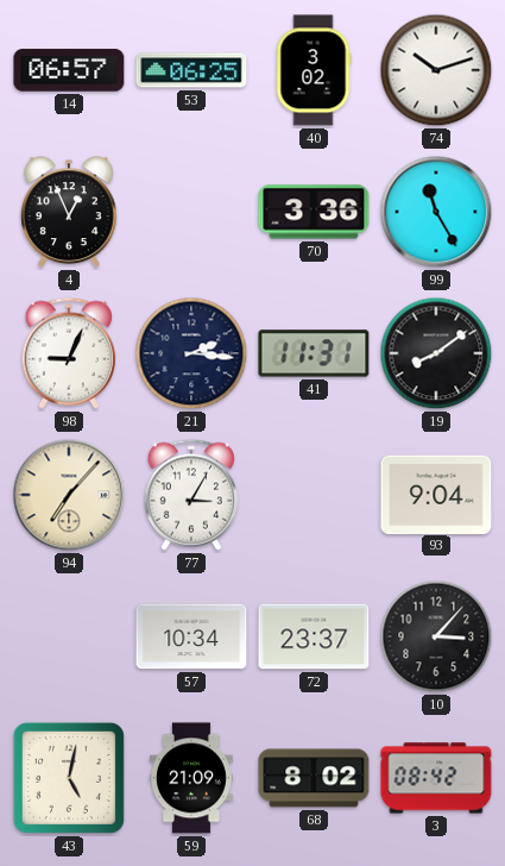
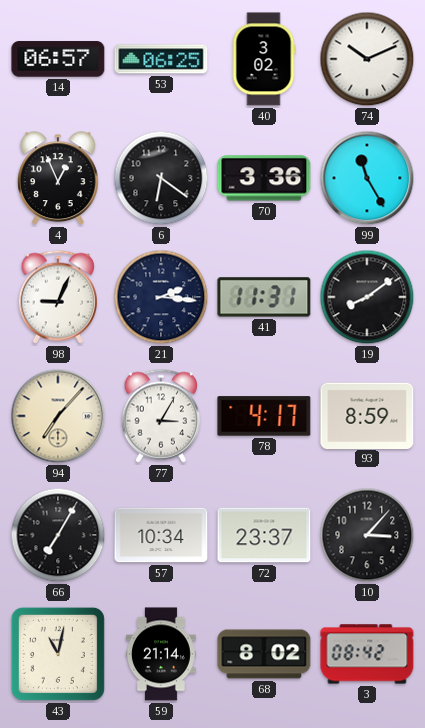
74: 10:12 -> 10:11
6: none -> 6:21
78: none -> 4:17
93: 9:04 -> 8:59
66: none -> 7:05
43: 5:02 -> 11:02
59: 21:09 -> 21:14
